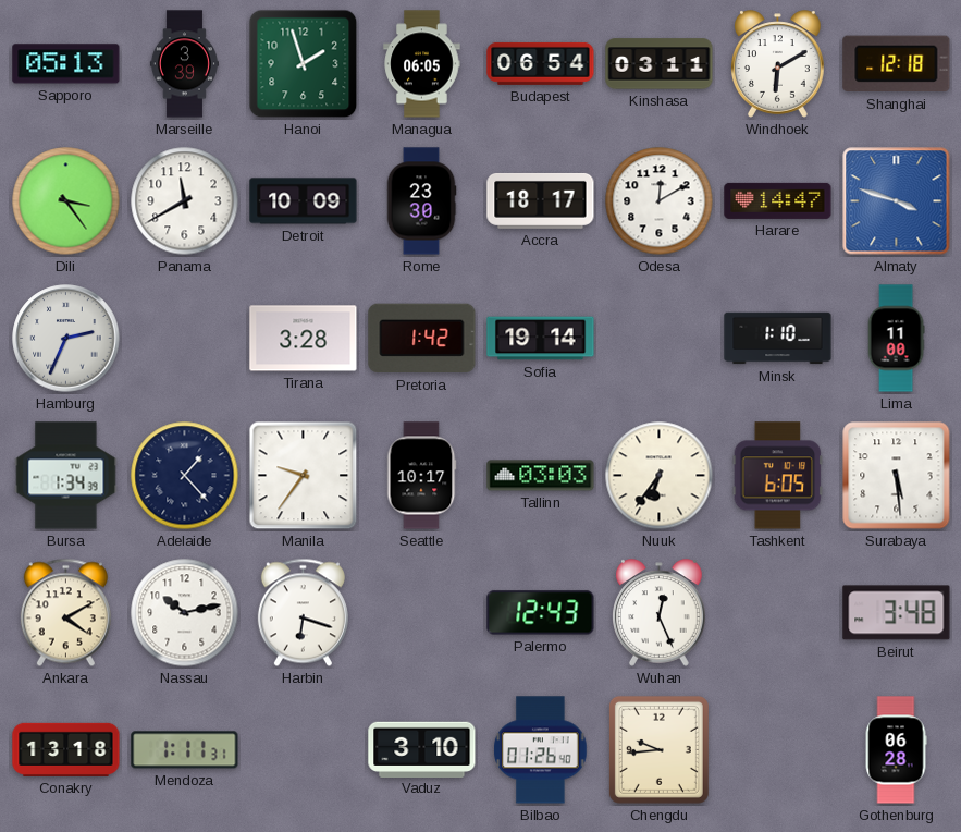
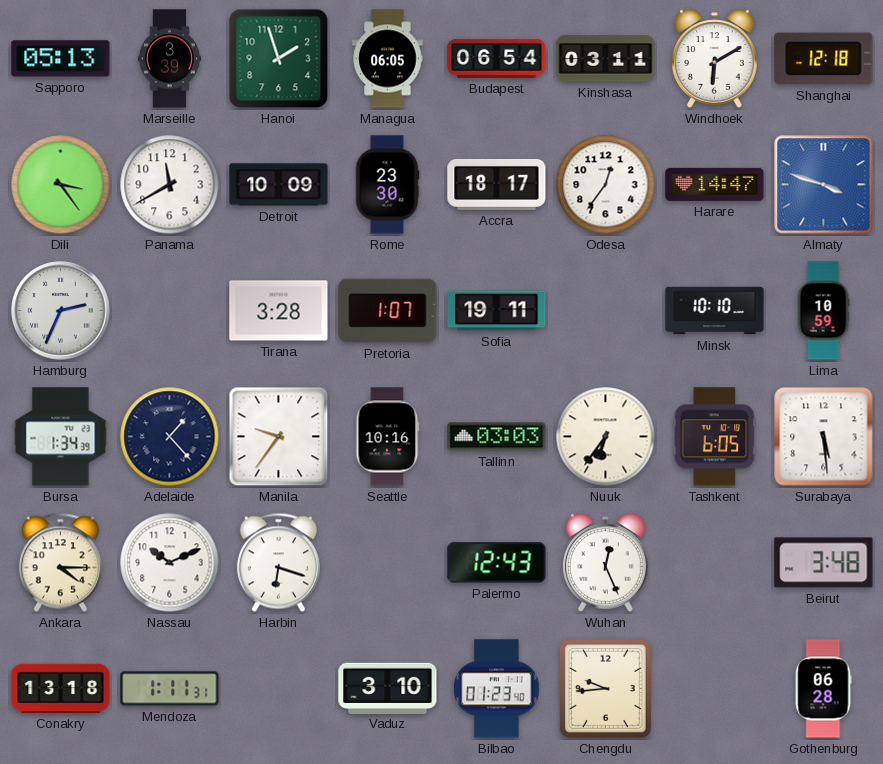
Odesa: 12:10 -> 12:36
Pretoria: 1:42 -> 1:07
Sofia: 19:14 -> 19:11
Minsk: 1:10 -> 10:10
Lima: 11:00 -> 10:59
Seattle: 10:17 -> 10:16
Ankara: 4:10 -> 4:15
Nassau: 10:13 -> 10:11
Bilbao: 01:26 -> 01:23
